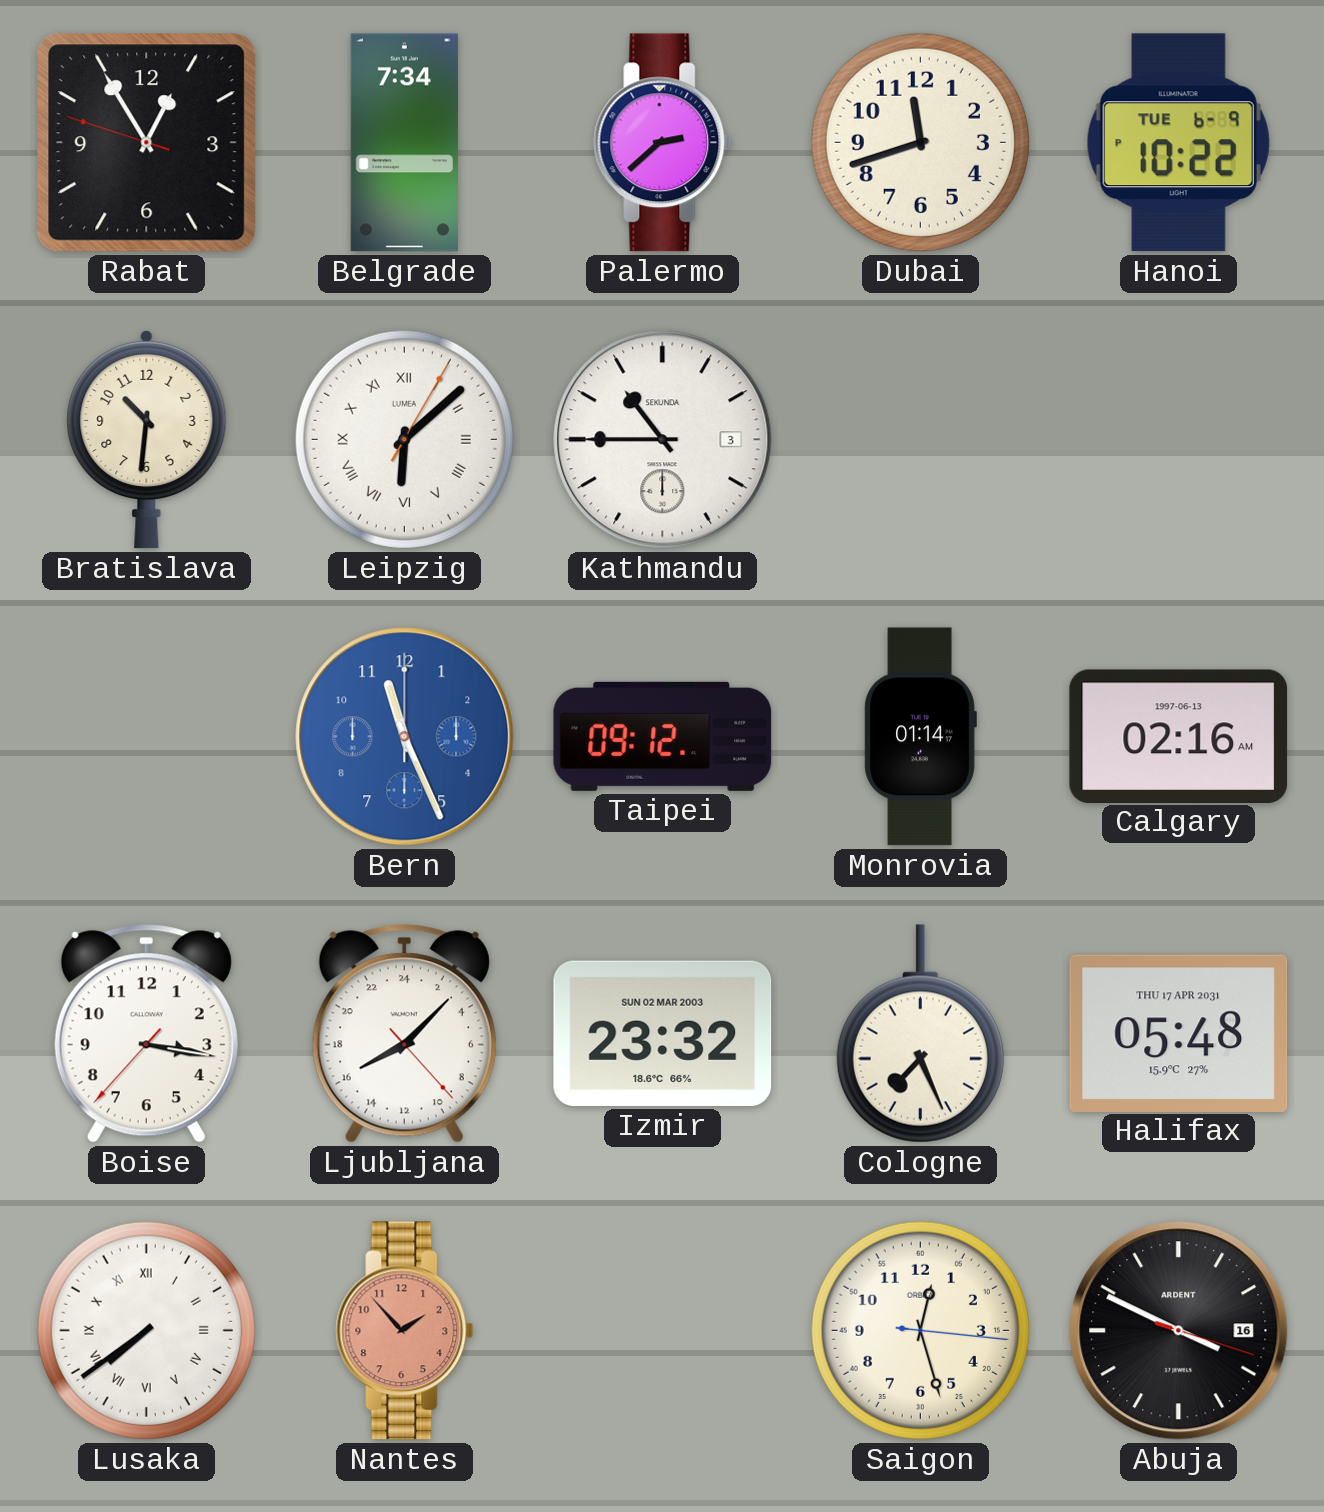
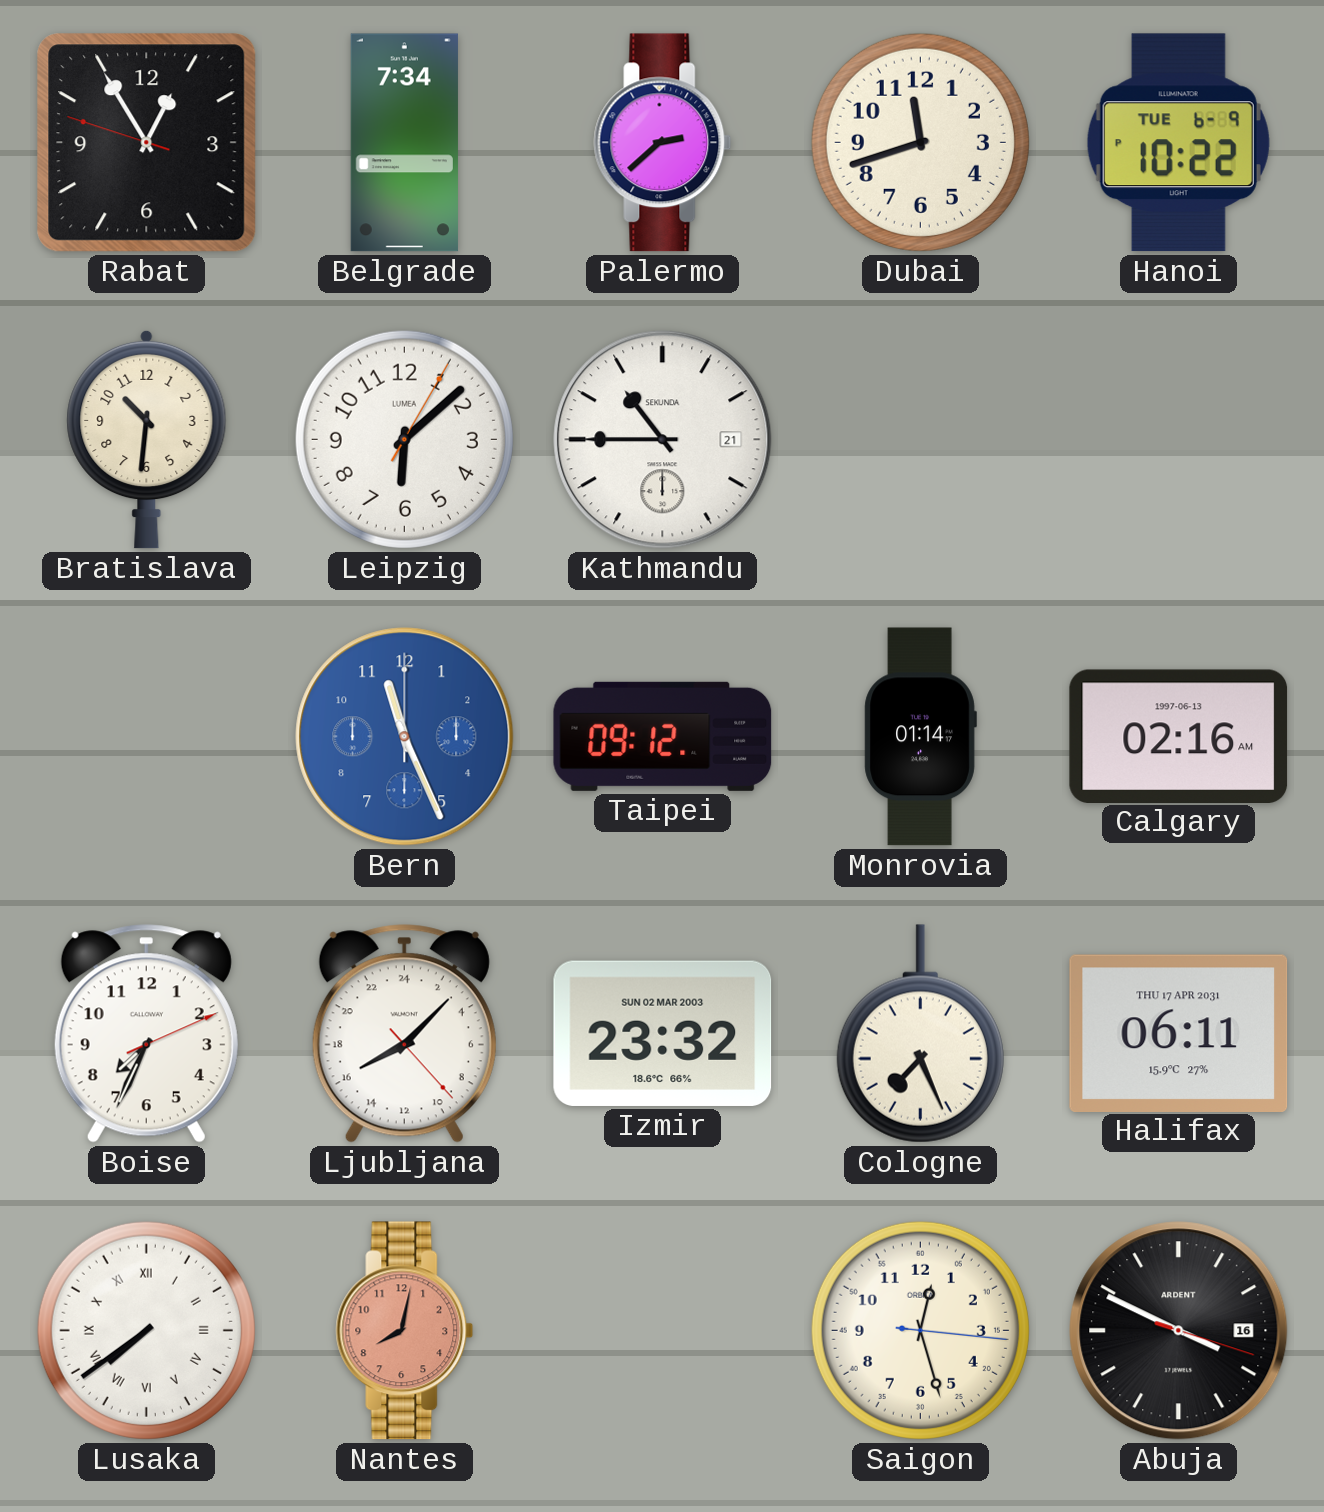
Leipzig numerals: Roman -> Arabic
Kathmandu date: 3 -> 21
Boise: 3:16 -> 7:34
Halifax: 05:48 -> 06:11
Nantes: 1:53 -> 8:02
